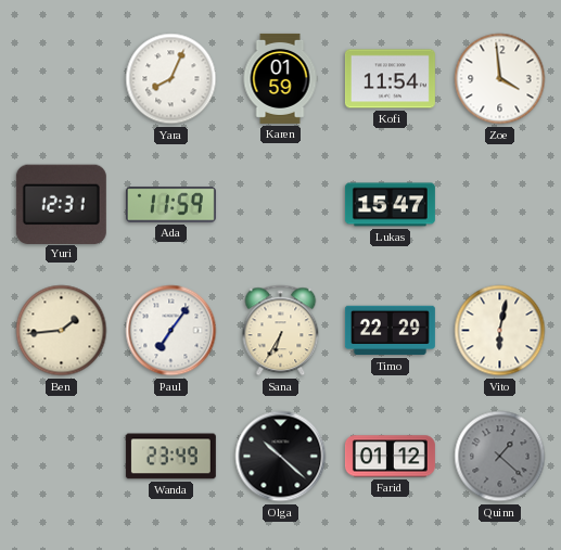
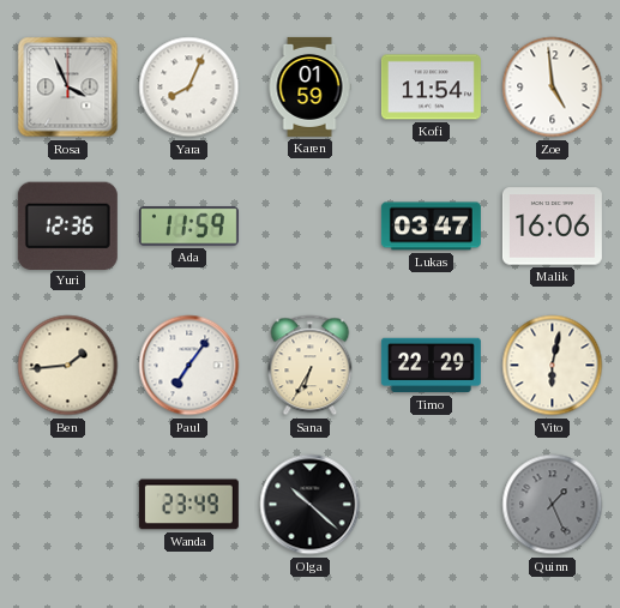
Rosa: none -> 3:56
Zoe: 3:59 -> 4:59
Yuri: 12:31 -> 12:36
Lukas: 15:47 -> 03:47
Malik: none -> 16:06
Farid: 01:12 -> none
Quinn: 1:22 -> 1:26
